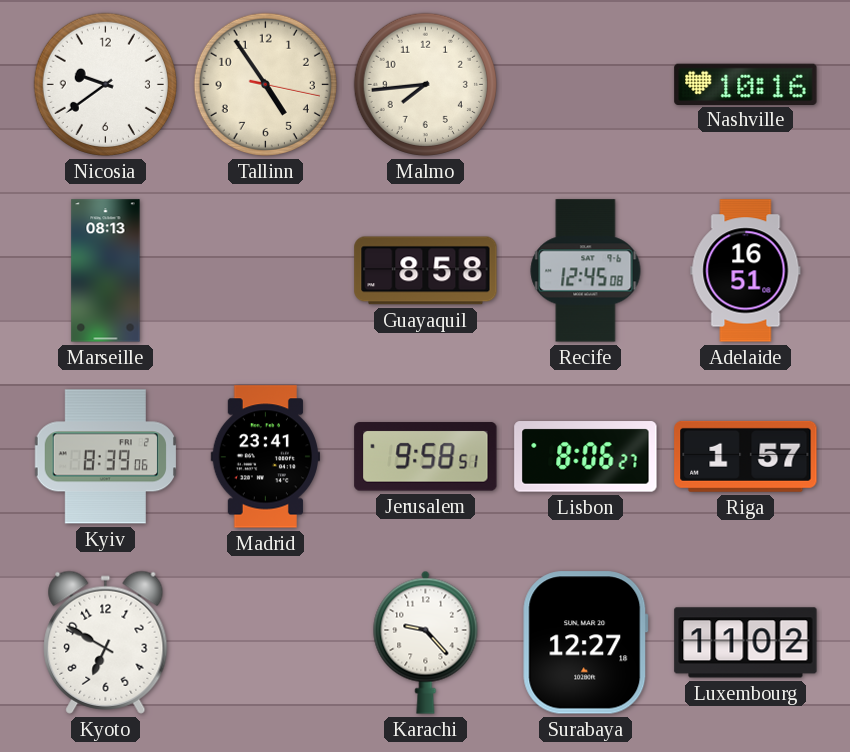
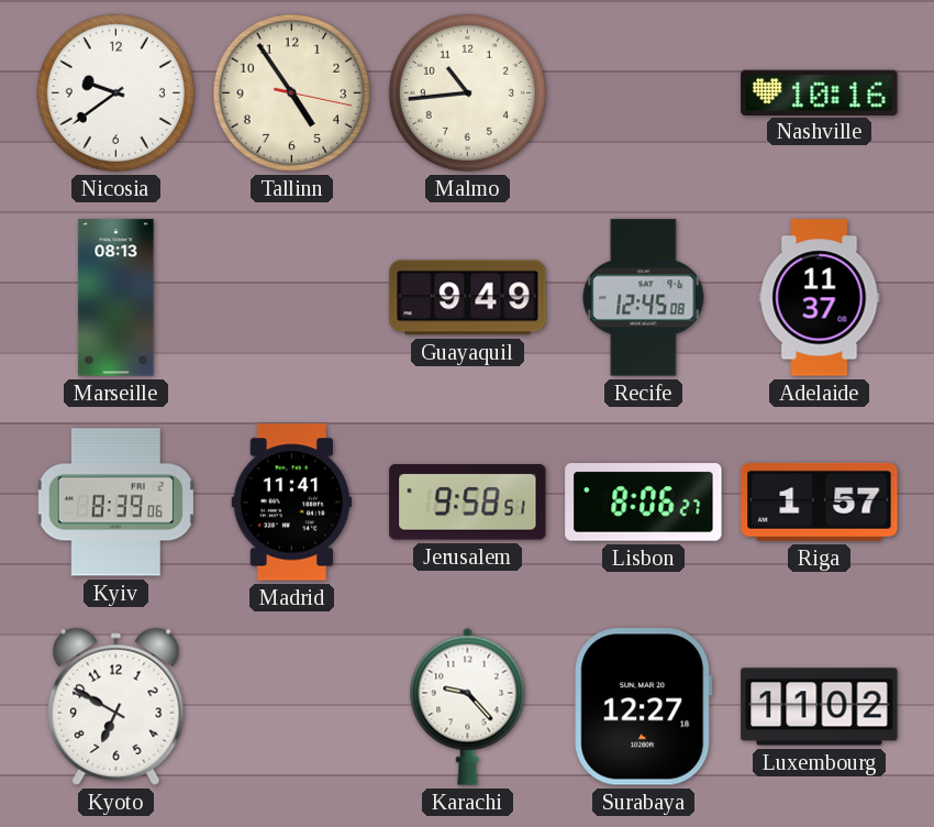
Malmo: 7:44 -> 10:44
Guayaquil: 8:58 -> 9:49
Adelaide: 16:51 -> 11:37
Madrid: 23:41 -> 11:41
